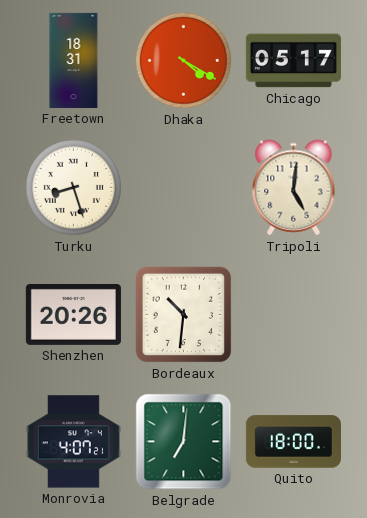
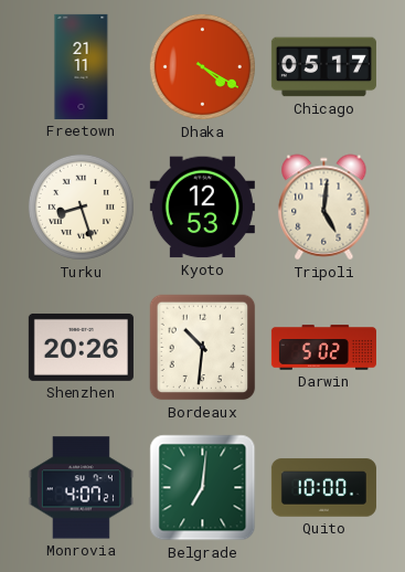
Freetown: 18:31 -> 21:11
Kyoto: none -> 12:53
Darwin: none -> 5:02
Quito: 18:00 -> 10:00
